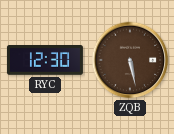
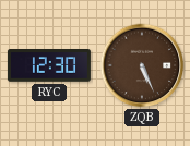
ZQB: 5:28 -> 5:26
